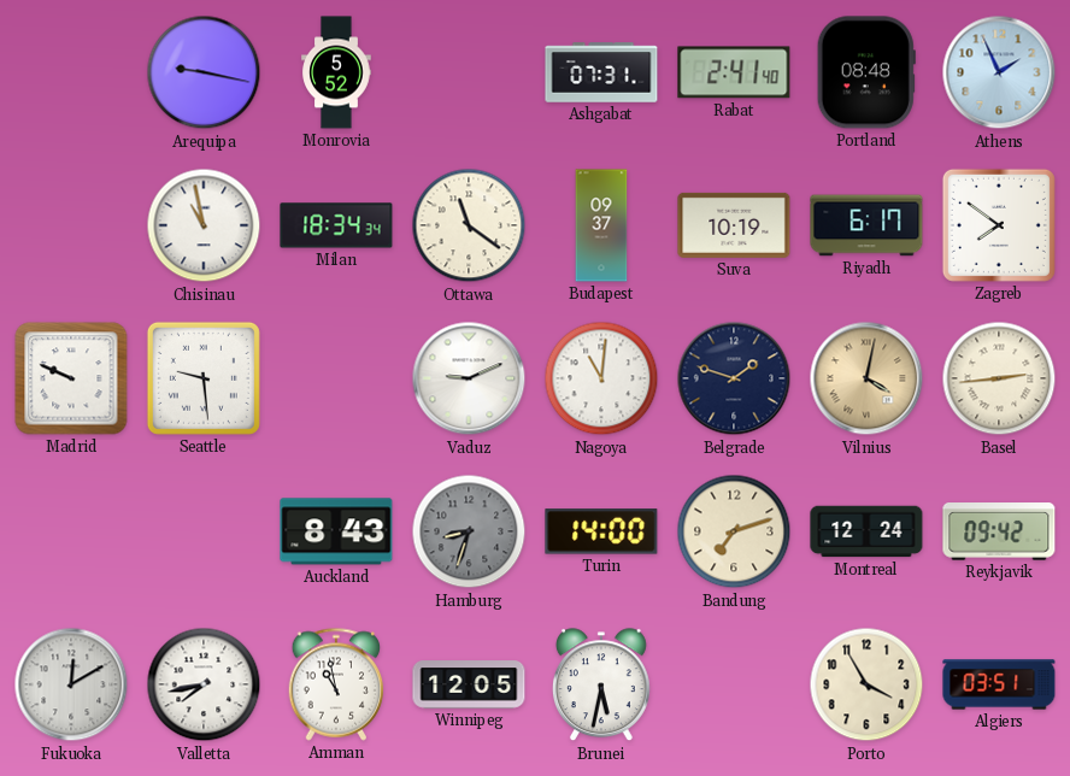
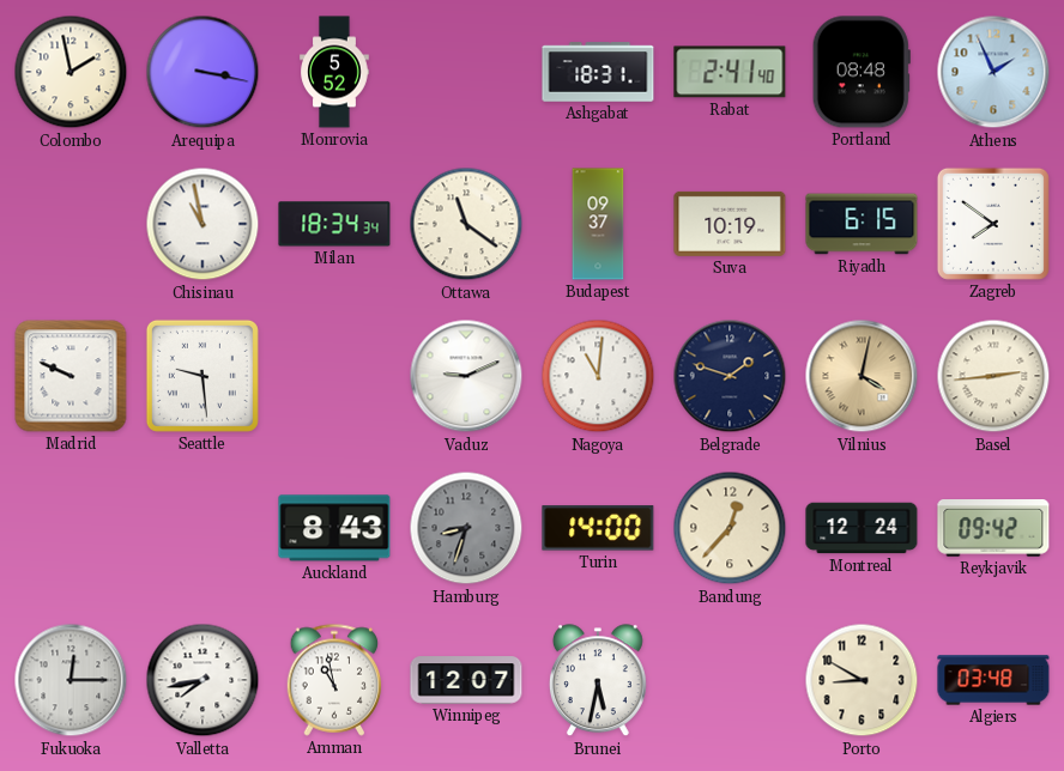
Colombo: none -> 1:58
Arequipa: 9:17 -> 3:17
Ashgabat: 07:31 -> 18:31
Riyadh: 6:17 -> 6:15
Bandung: 7:12 -> 12:37
Fukuoka: 12:10 -> 12:15
Winnipeg: 12:05 -> 12:07
Porto: 3:55 -> 8:50
Algiers: 03:51 -> 03:48
